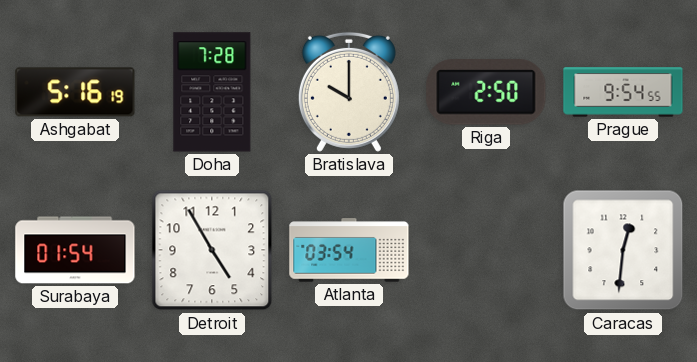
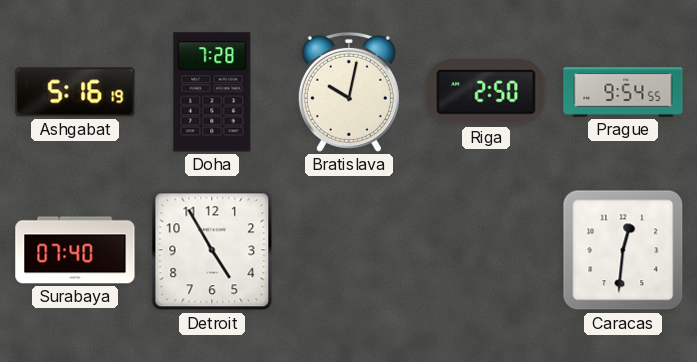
Bratislava: 10:00 -> 10:02
Surabaya: 01:54 -> 07:40
Atlanta: 03:54 -> none
